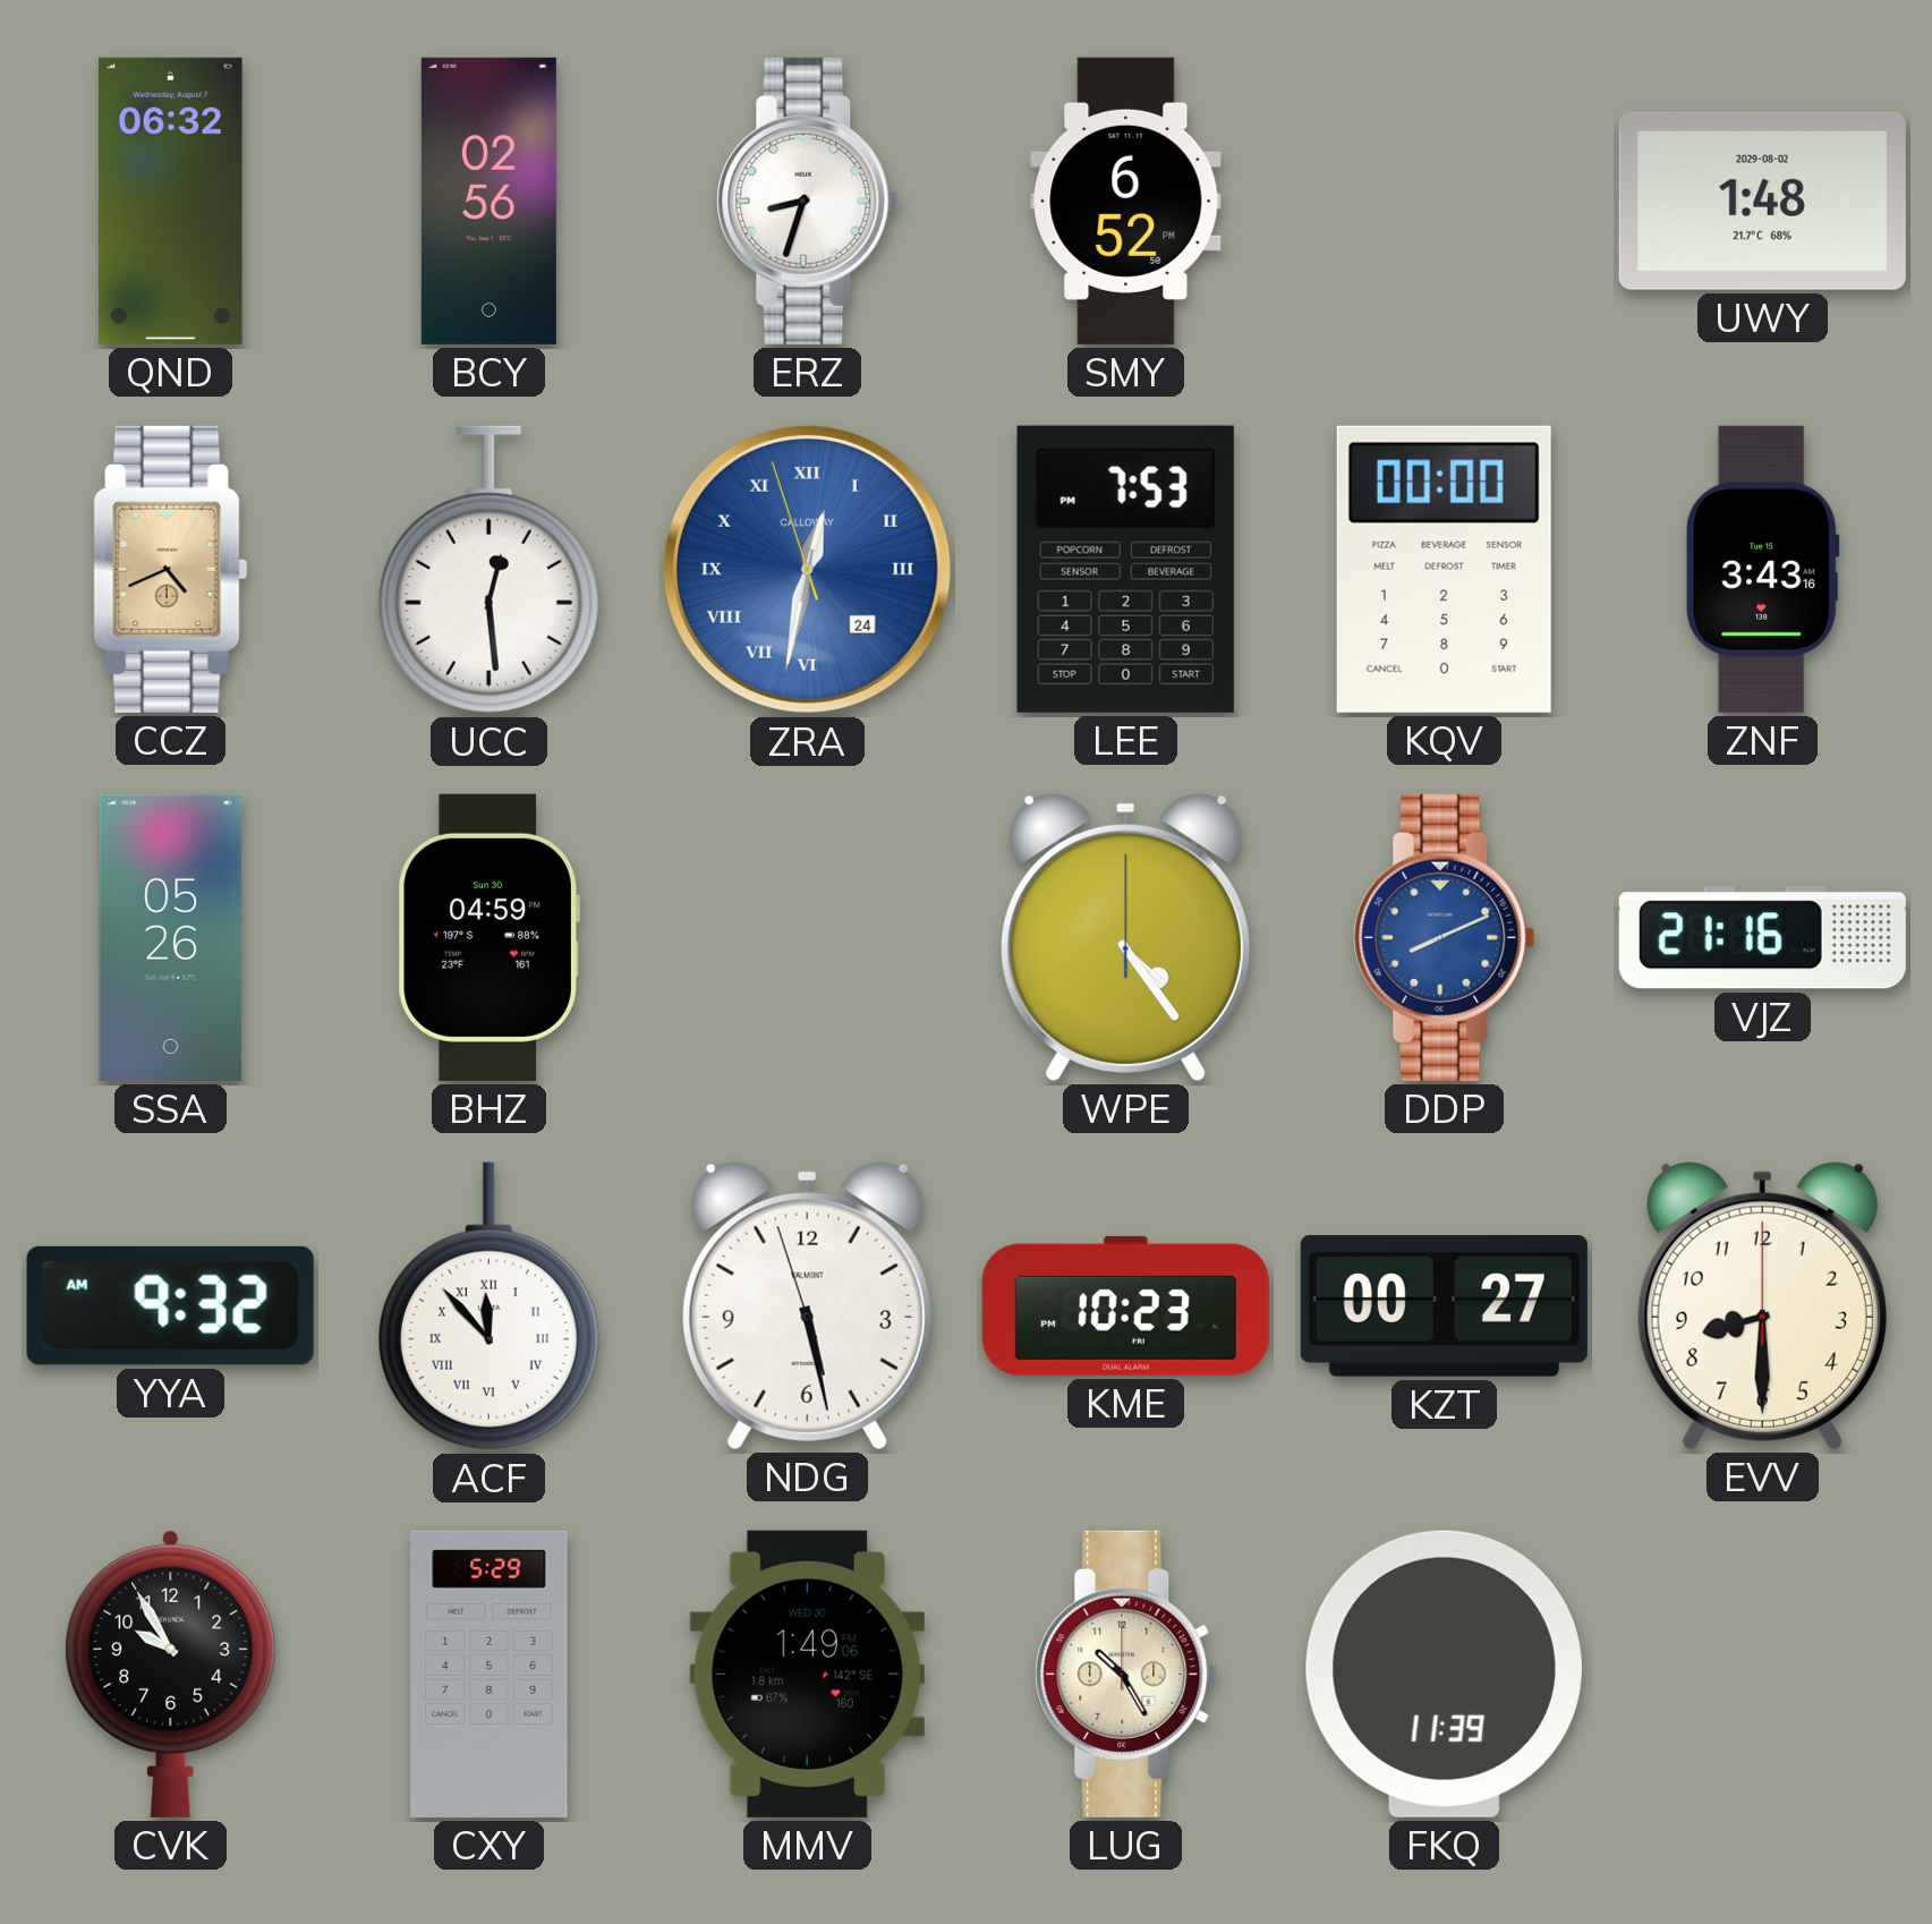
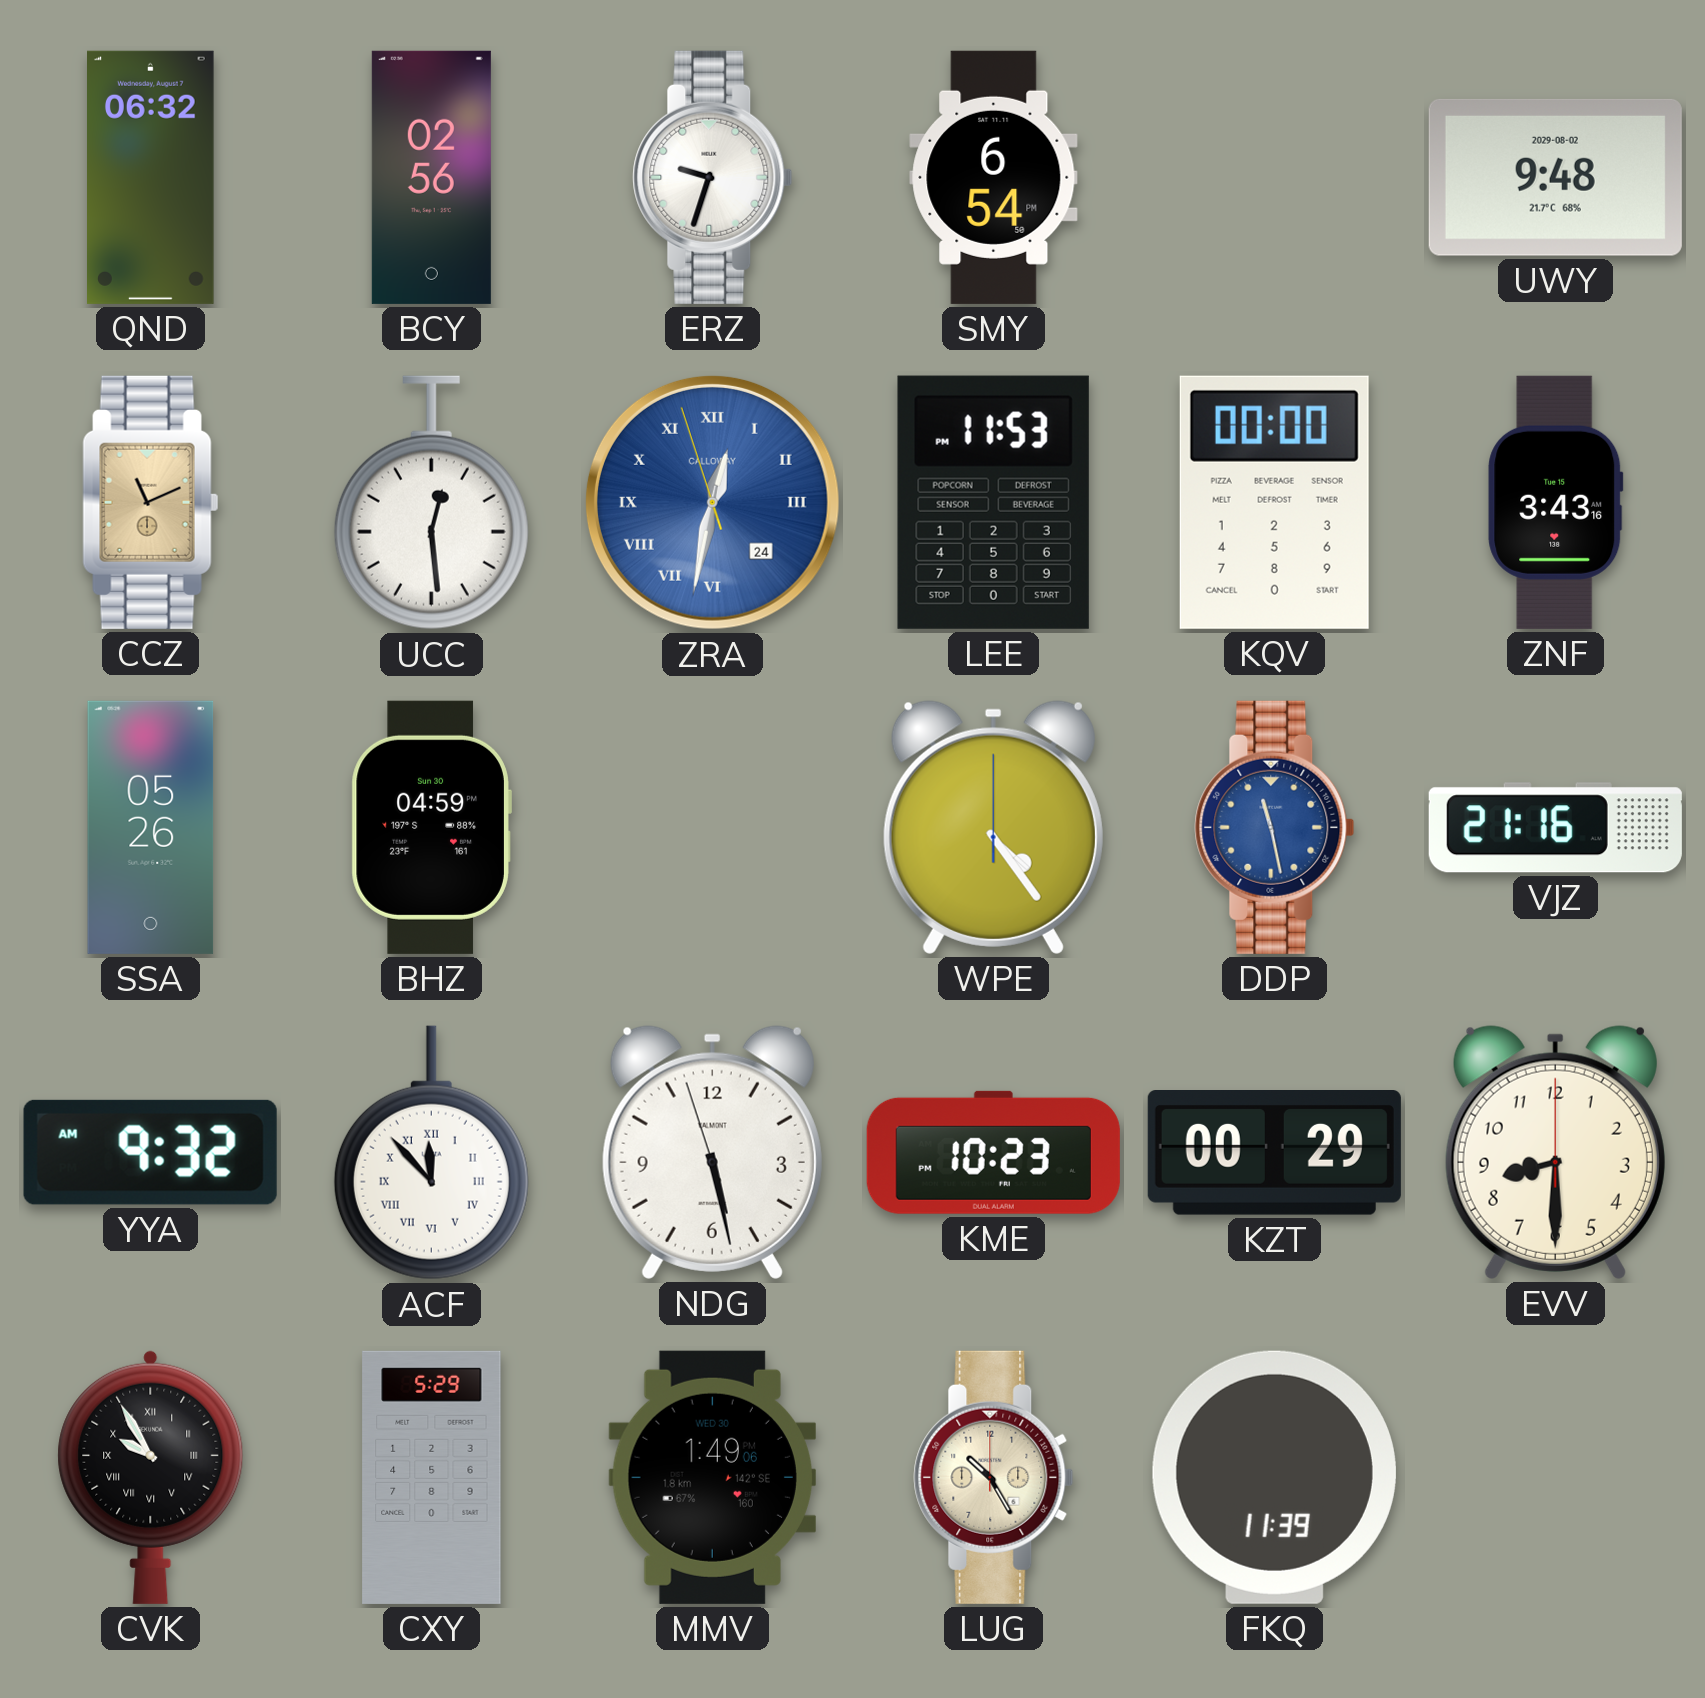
ERZ: 8:33 -> 9:33
SMY: 6:52 -> 6:54
UWY: 1:48 -> 9:48
CCZ: 4:41 -> 11:11
LEE: 7:53 -> 11:53
DDP: 8:11 -> 11:28
KZT: 00:27 -> 00:29
CVK numerals: Arabic -> Roman
